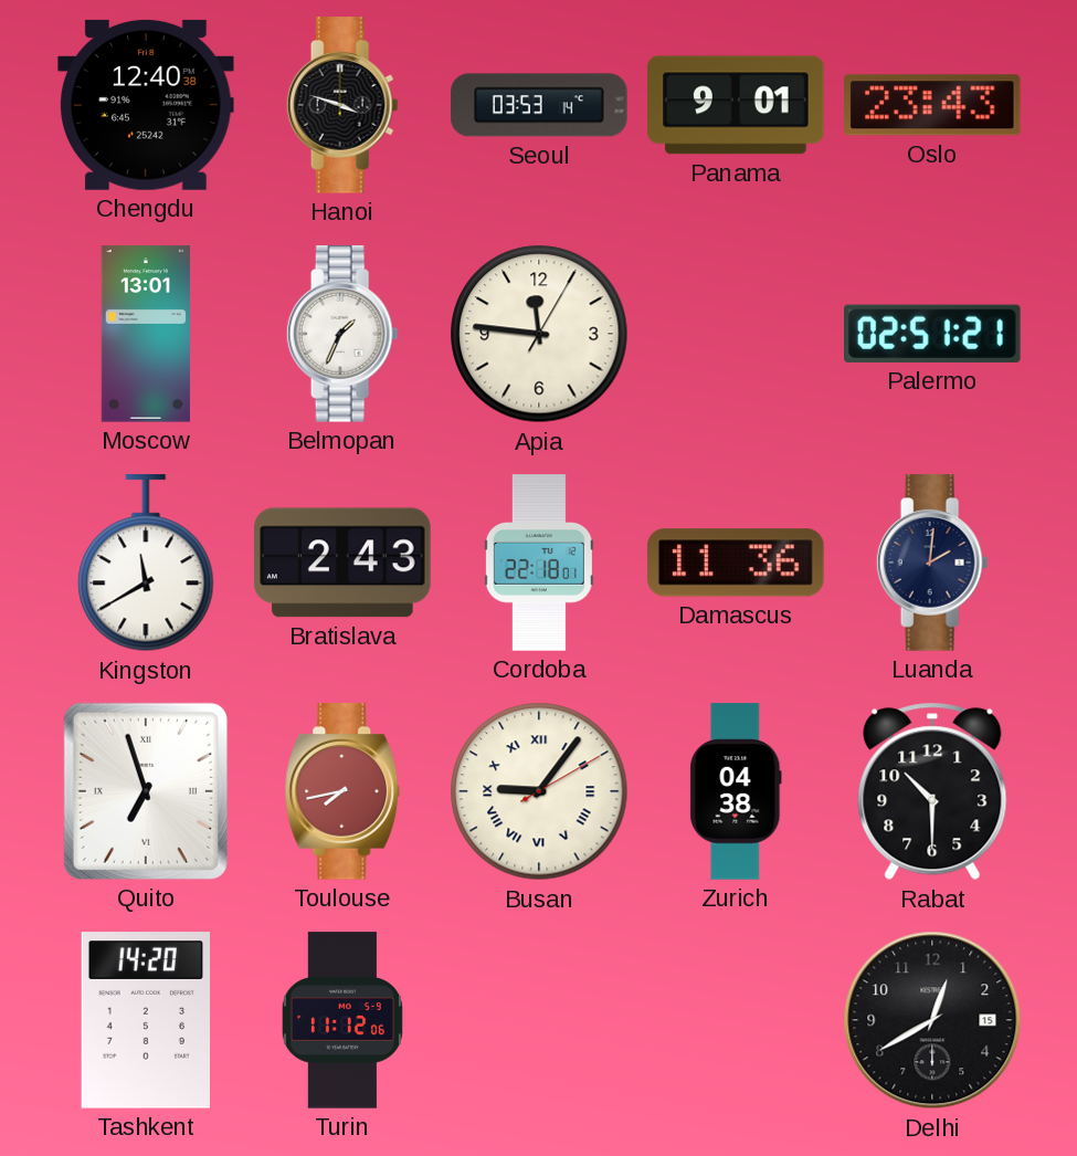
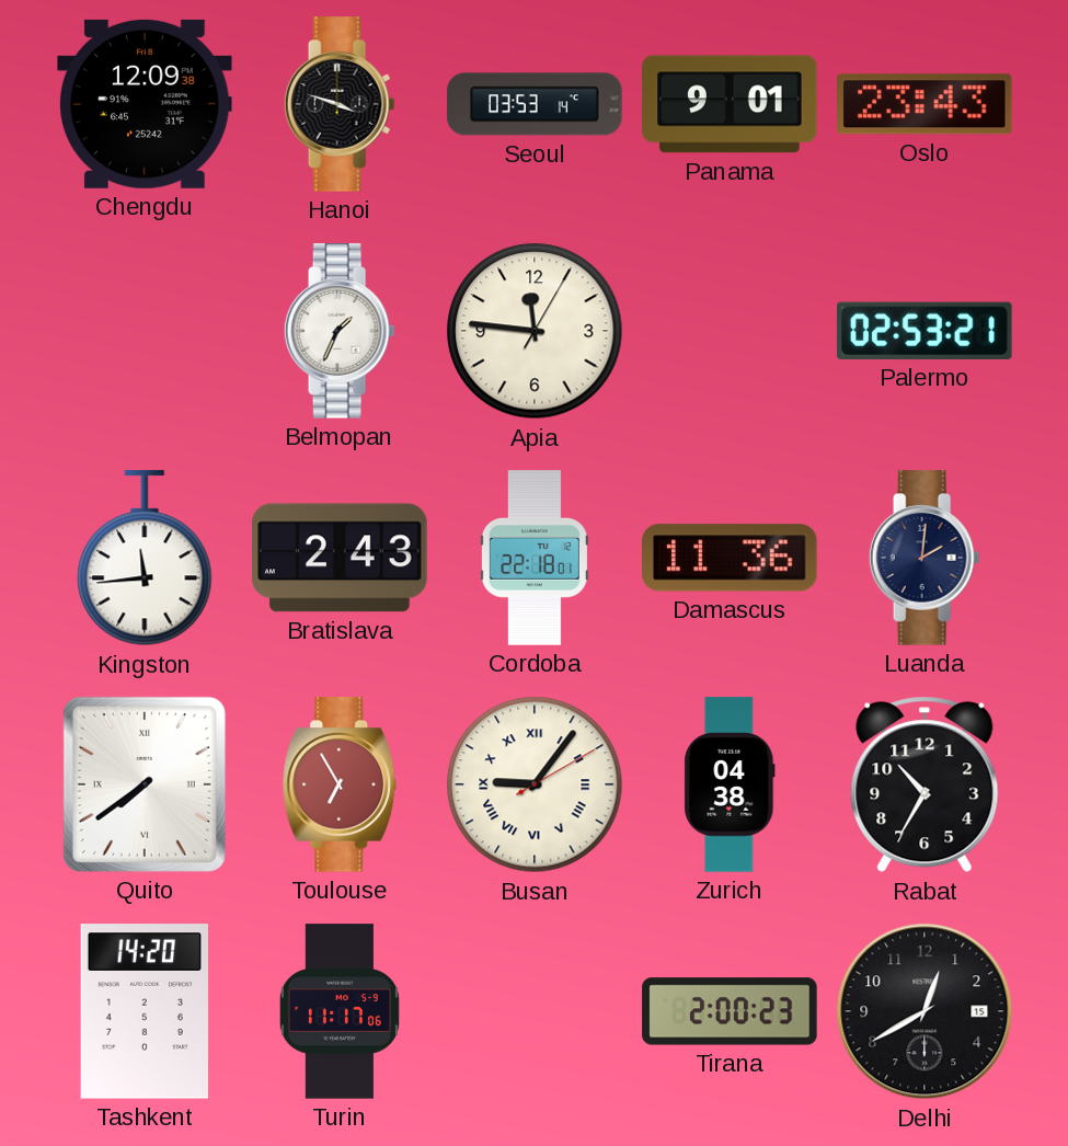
Chengdu: 12:40 -> 12:09
Moscow: 13:01 -> none
Palermo: 02:51 -> 02:53
Kingston: 11:40 -> 11:44
Quito: 6:57 -> 7:39
Toulouse: 7:43 -> 6:55
Rabat: 10:30 -> 10:35
Turin: 11:12 -> 11:17
Tirana: none -> 2:00
